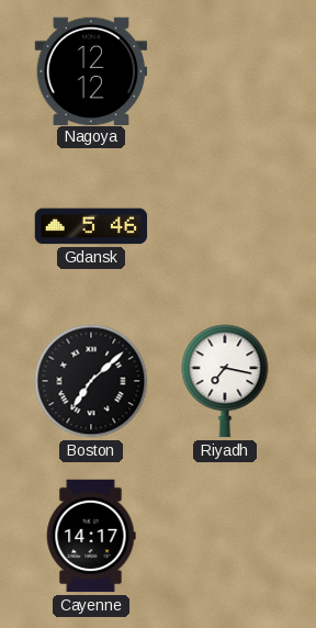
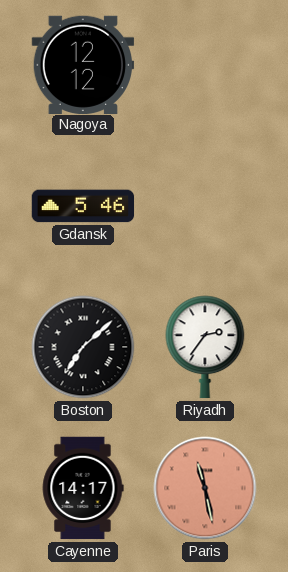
Riyadh: 7:17 -> 2:36
Paris: none -> 11:28
